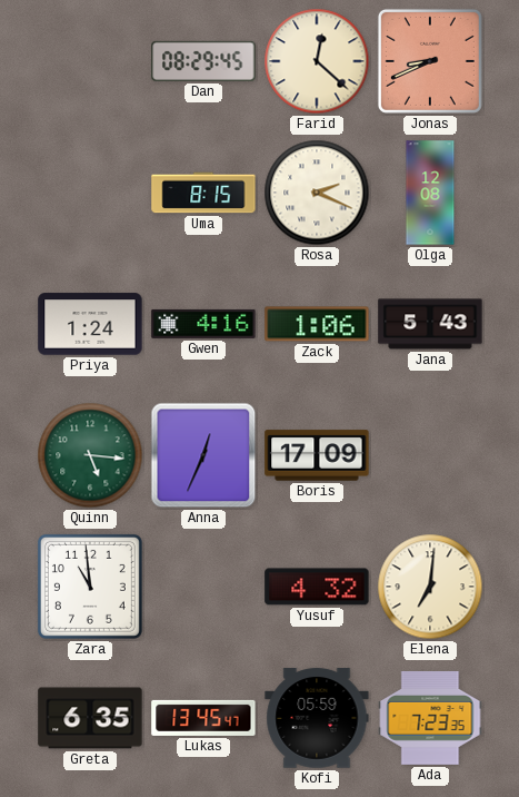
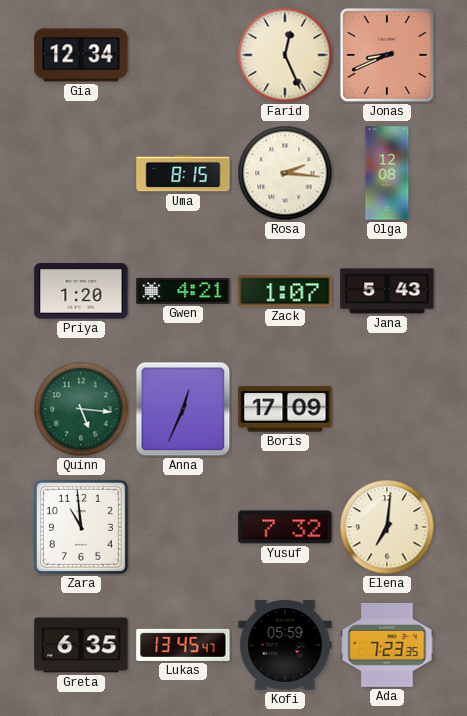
Gia: none -> 12:34
Dan: 08:29 -> none
Farid: 12:22 -> 12:26
Rosa: 2:19 -> 2:16
Priya: 1:24 -> 1:20
Gwen: 4:16 -> 4:21
Zack: 1:06 -> 1:07
Yusuf: 4:32 -> 7:32
